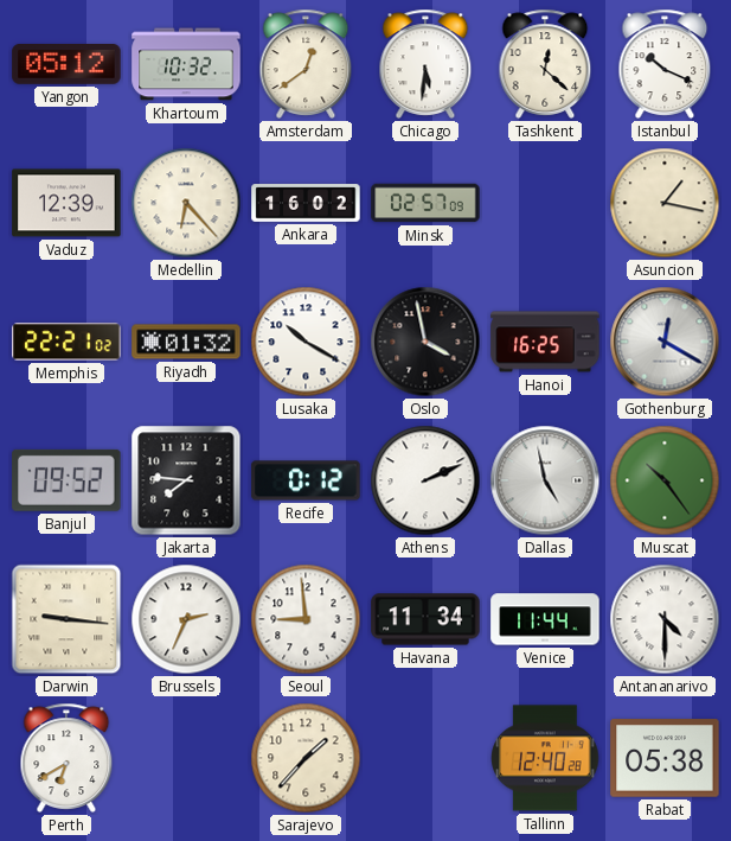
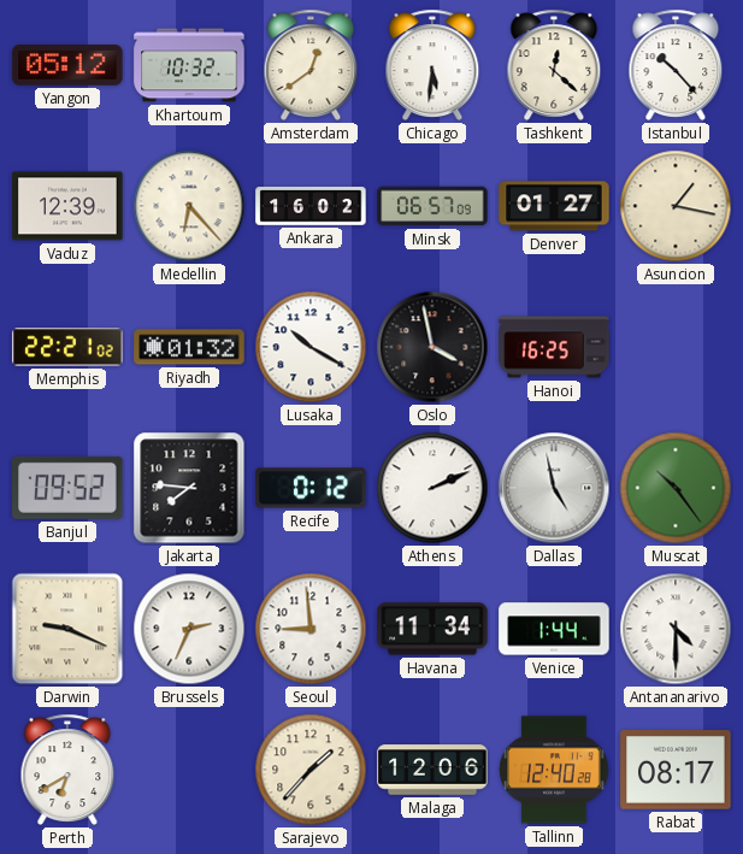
Istanbul: 10:19 -> 10:23
Minsk: 02:57 -> 06:57
Denver: none -> 01:27
Gothenburg: 12:20 -> none
Darwin: 9:16 -> 9:19
Venice: 11:44 -> 1:44
Malaga: none -> 12:06
Rabat: 05:38 -> 08:17
